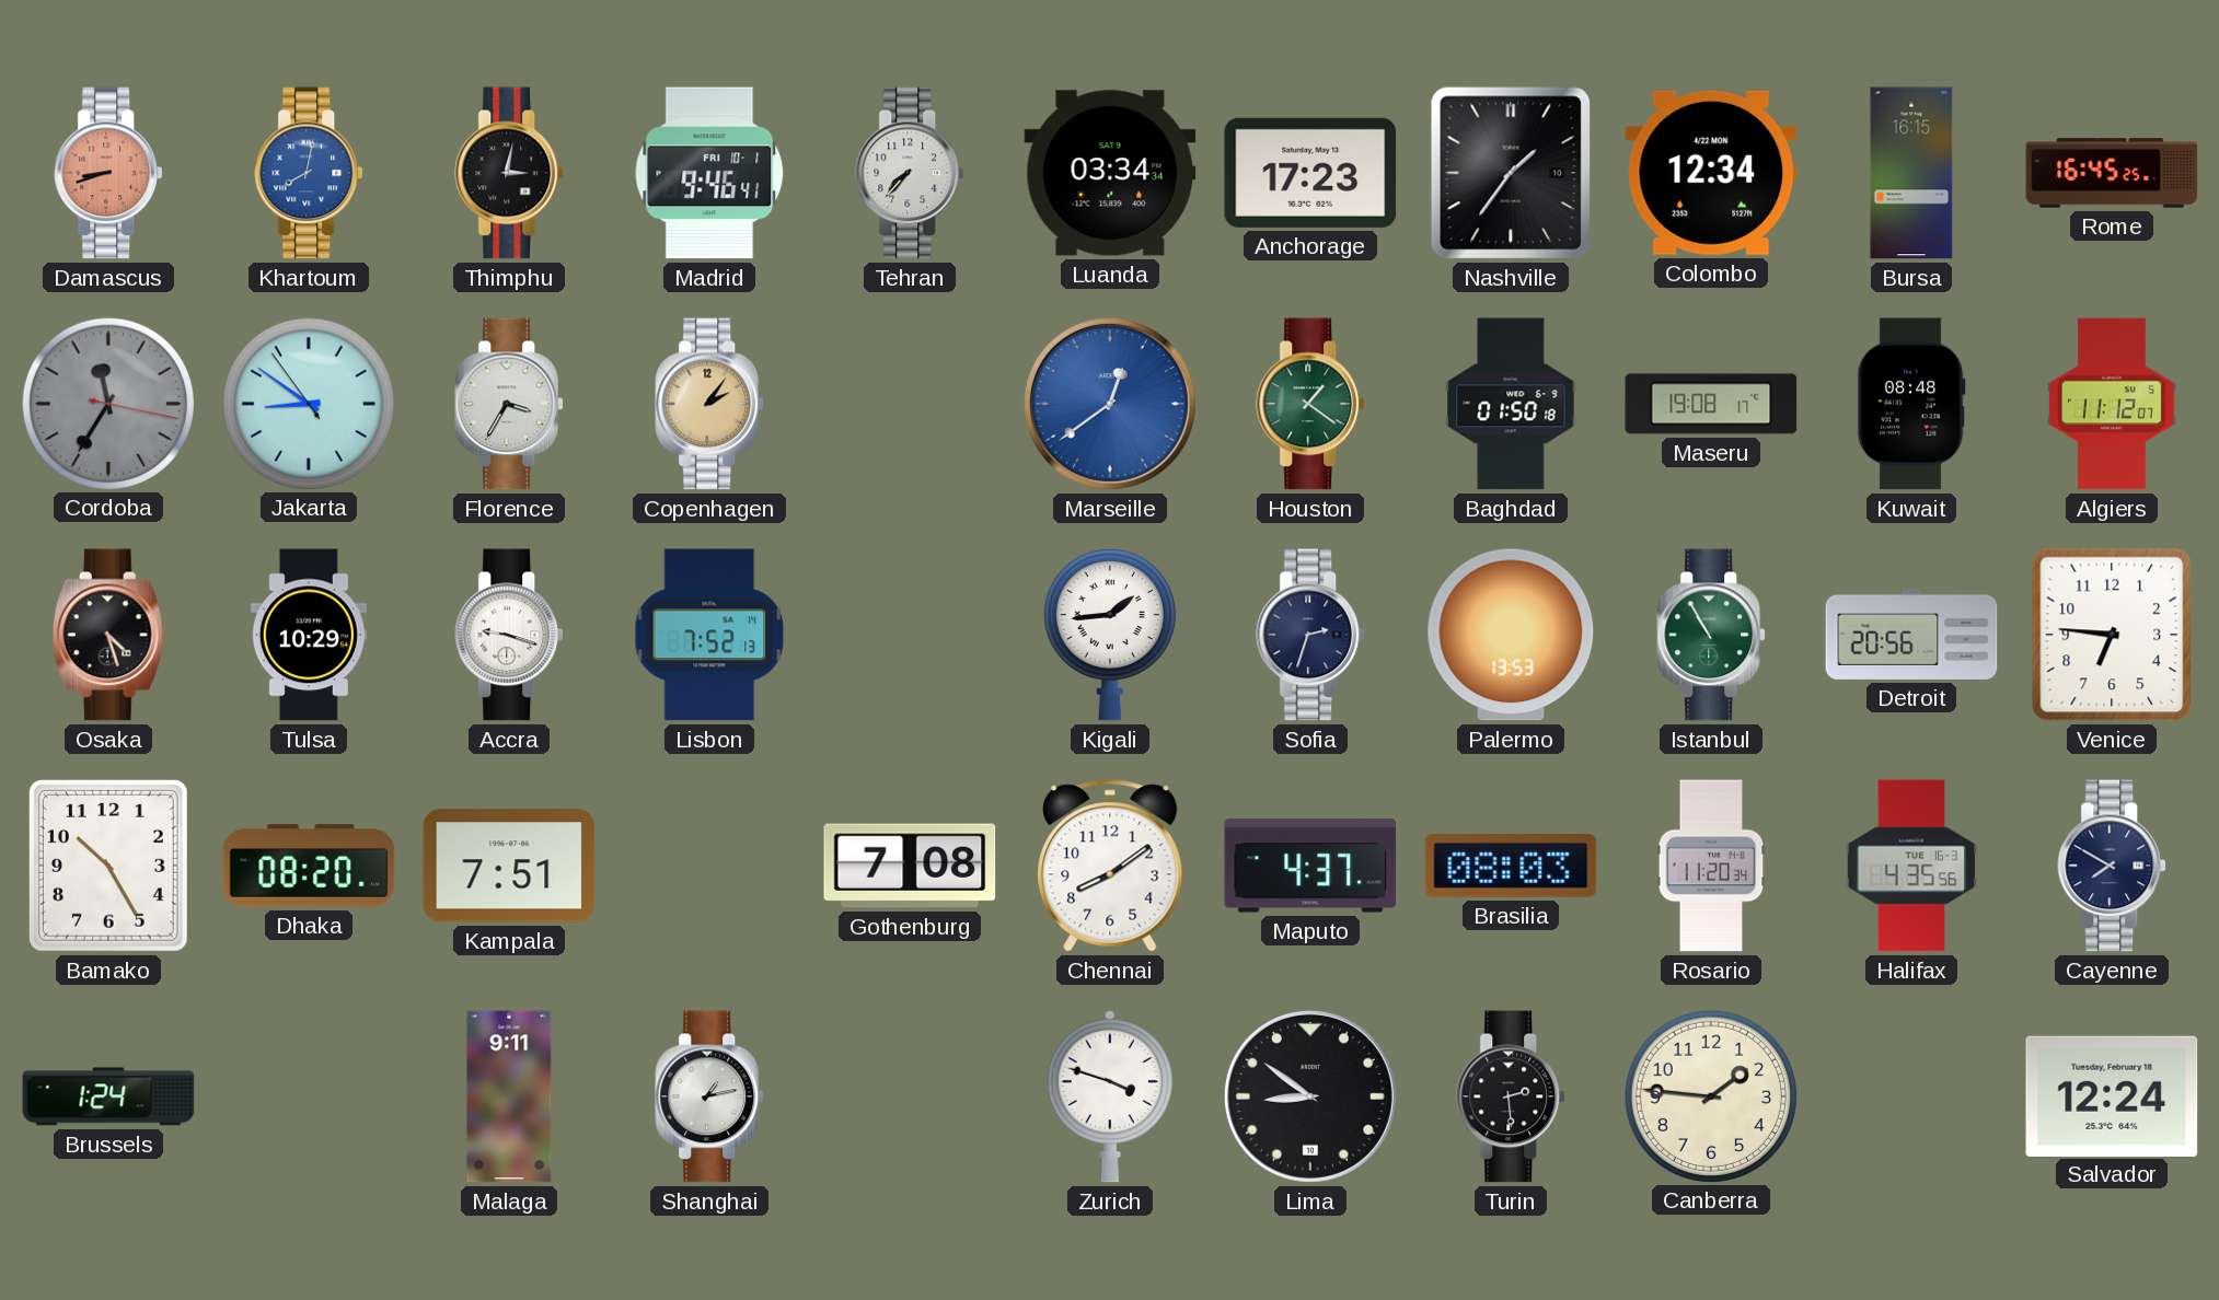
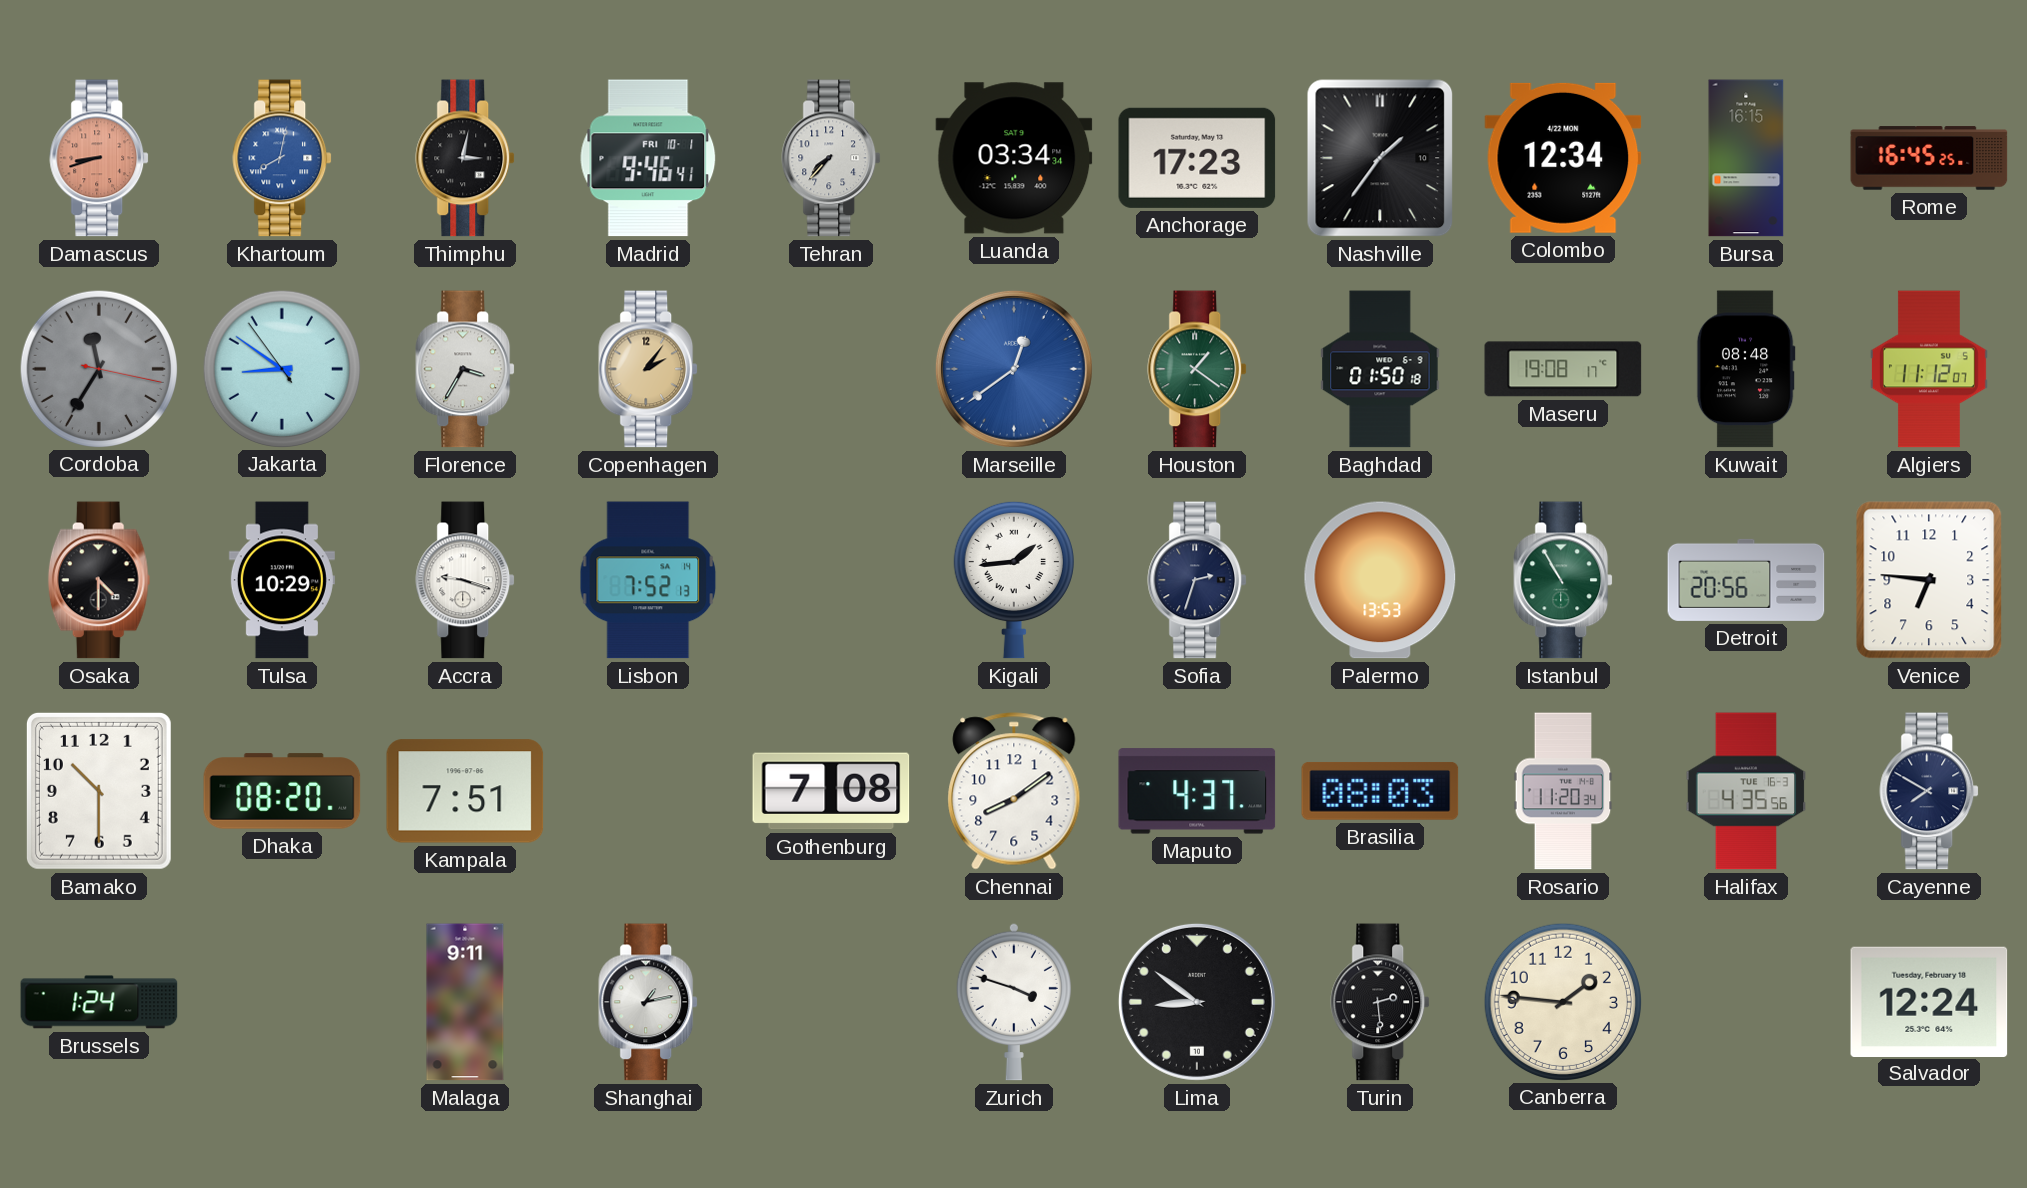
Osaka: 4:27 -> 4:30
Bamako: 10:25 -> 10:30
